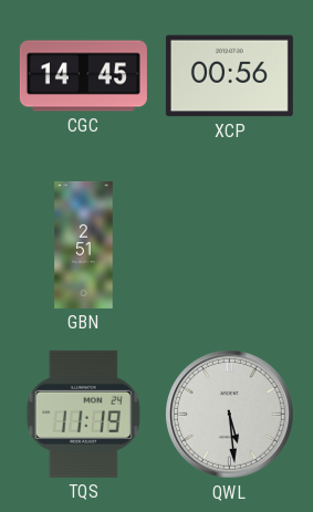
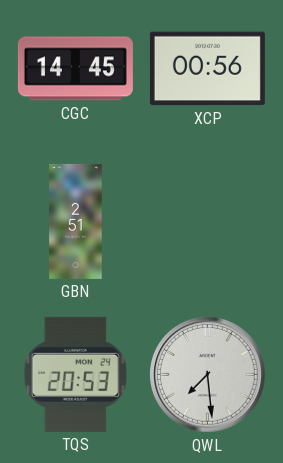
TQS: 11:19 -> 20:53
QWL: 5:29 -> 7:29
